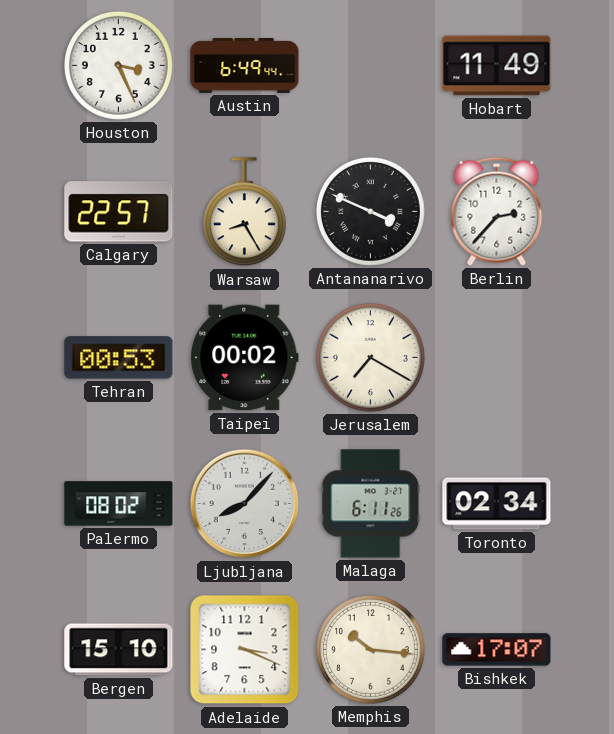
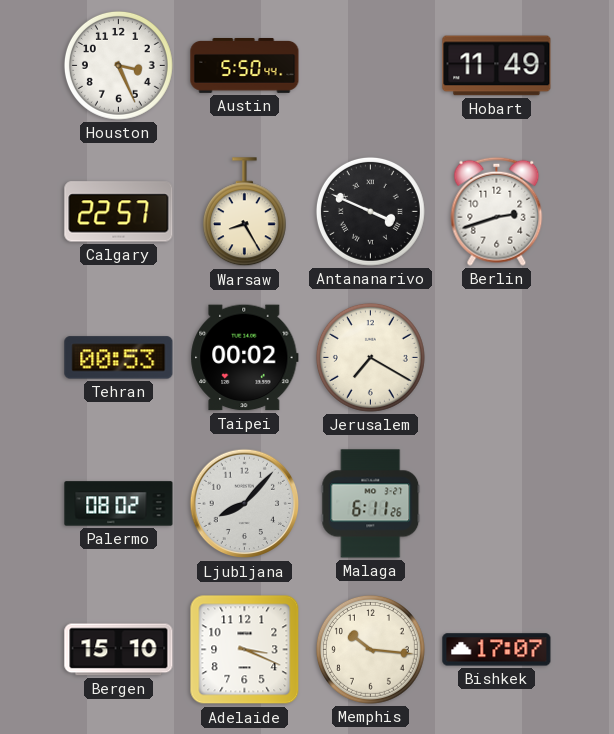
Austin: 6:49 -> 5:50
Berlin: 2:37 -> 2:42
Toronto: 02:34 -> none
